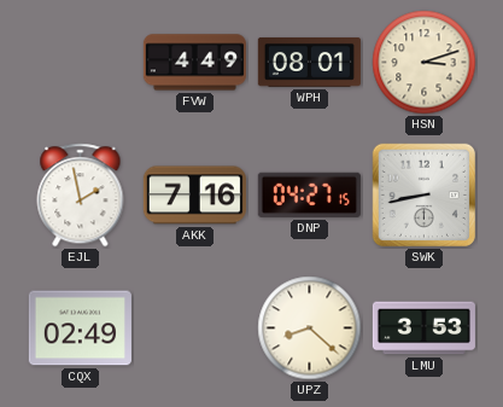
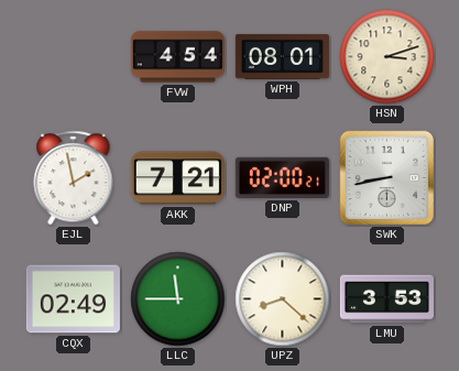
FVW: 4:49 -> 4:54
AKK: 7:16 -> 7:21
DNP: 04:27 -> 02:00
LLC: none -> 11:45
